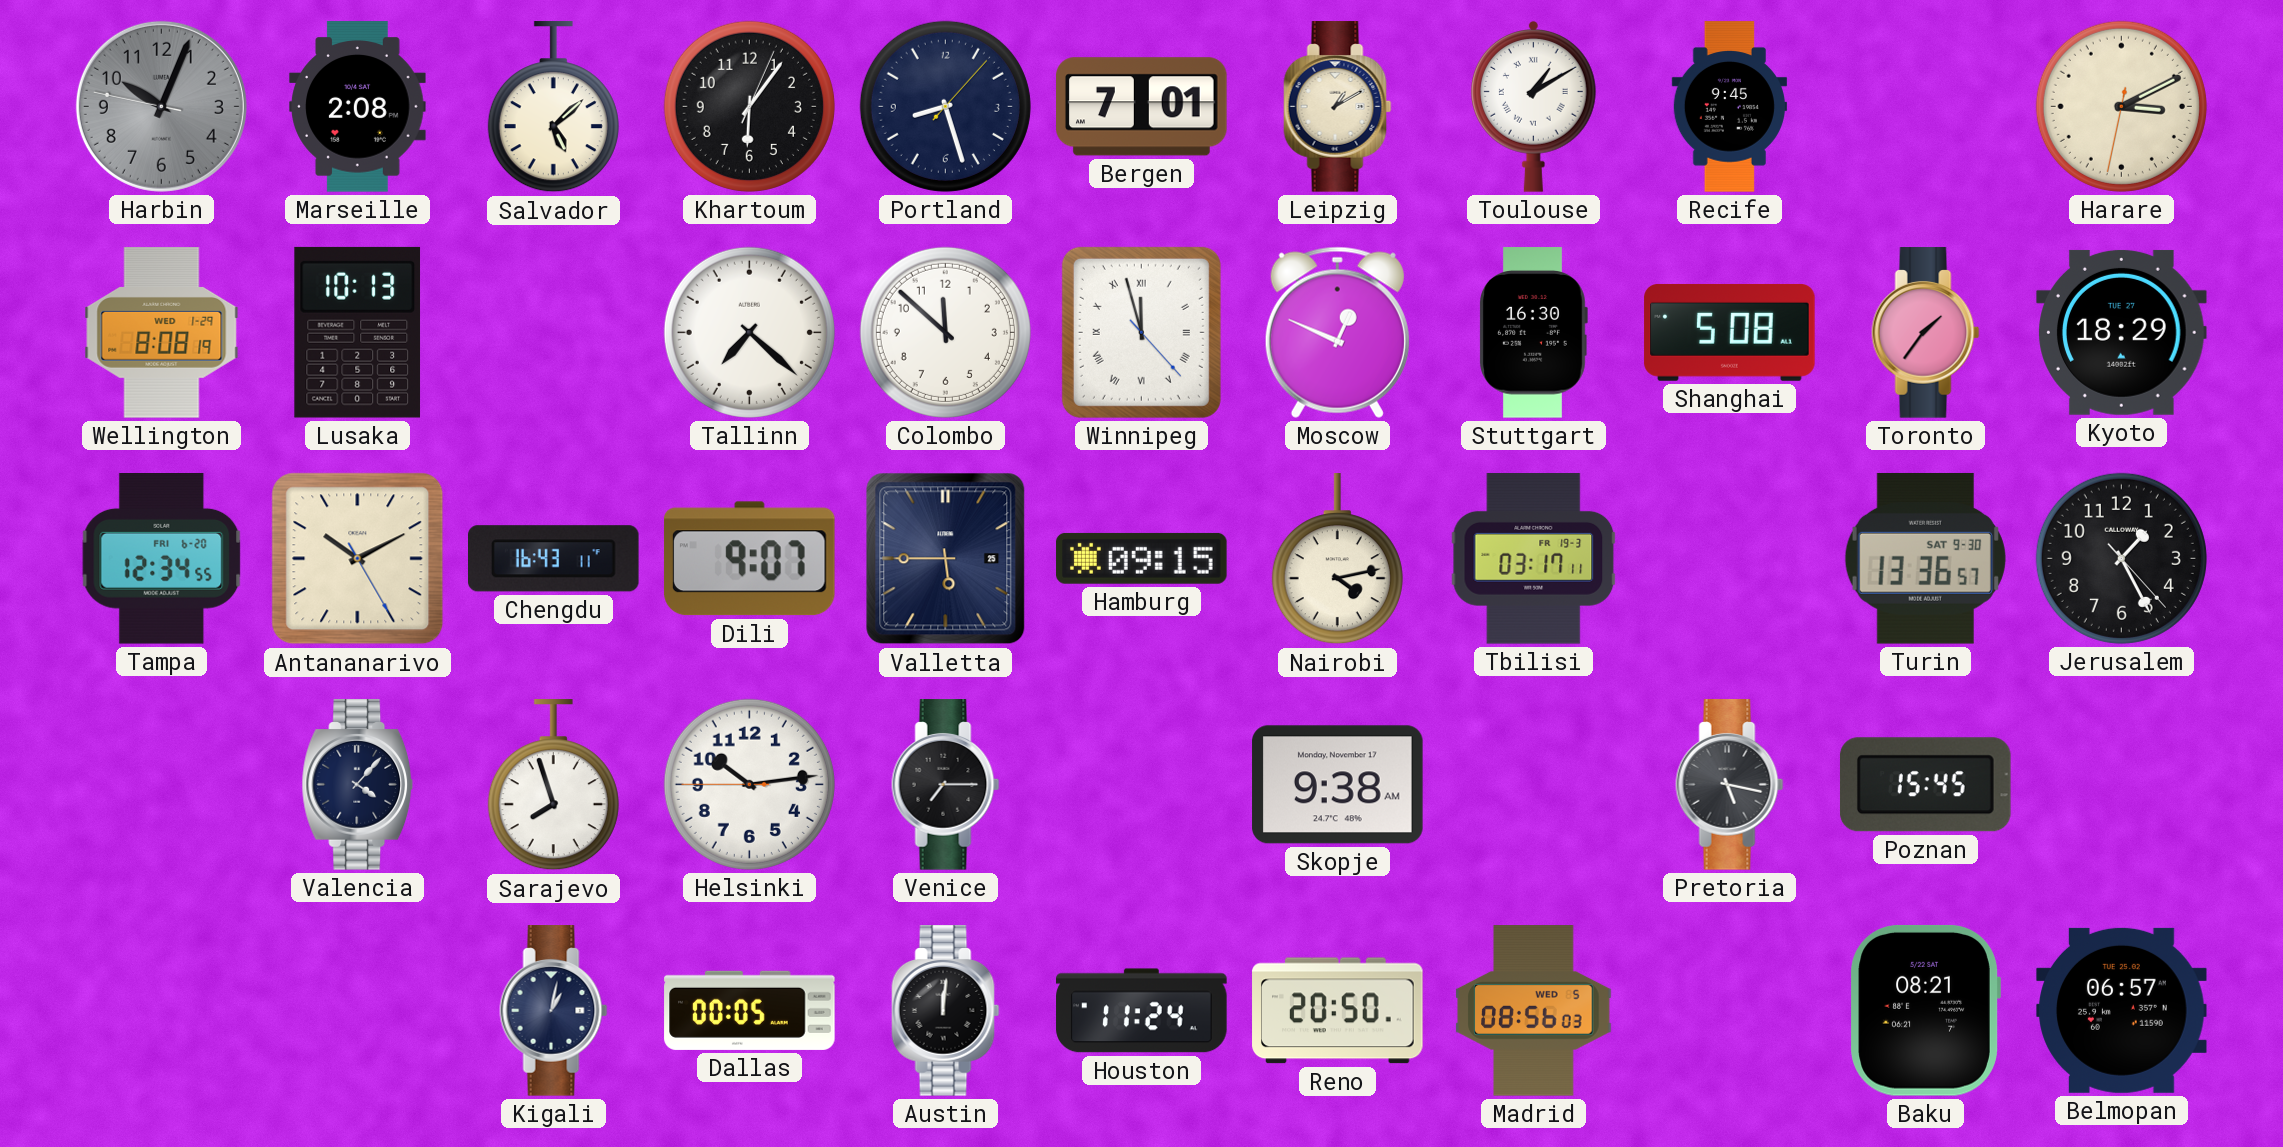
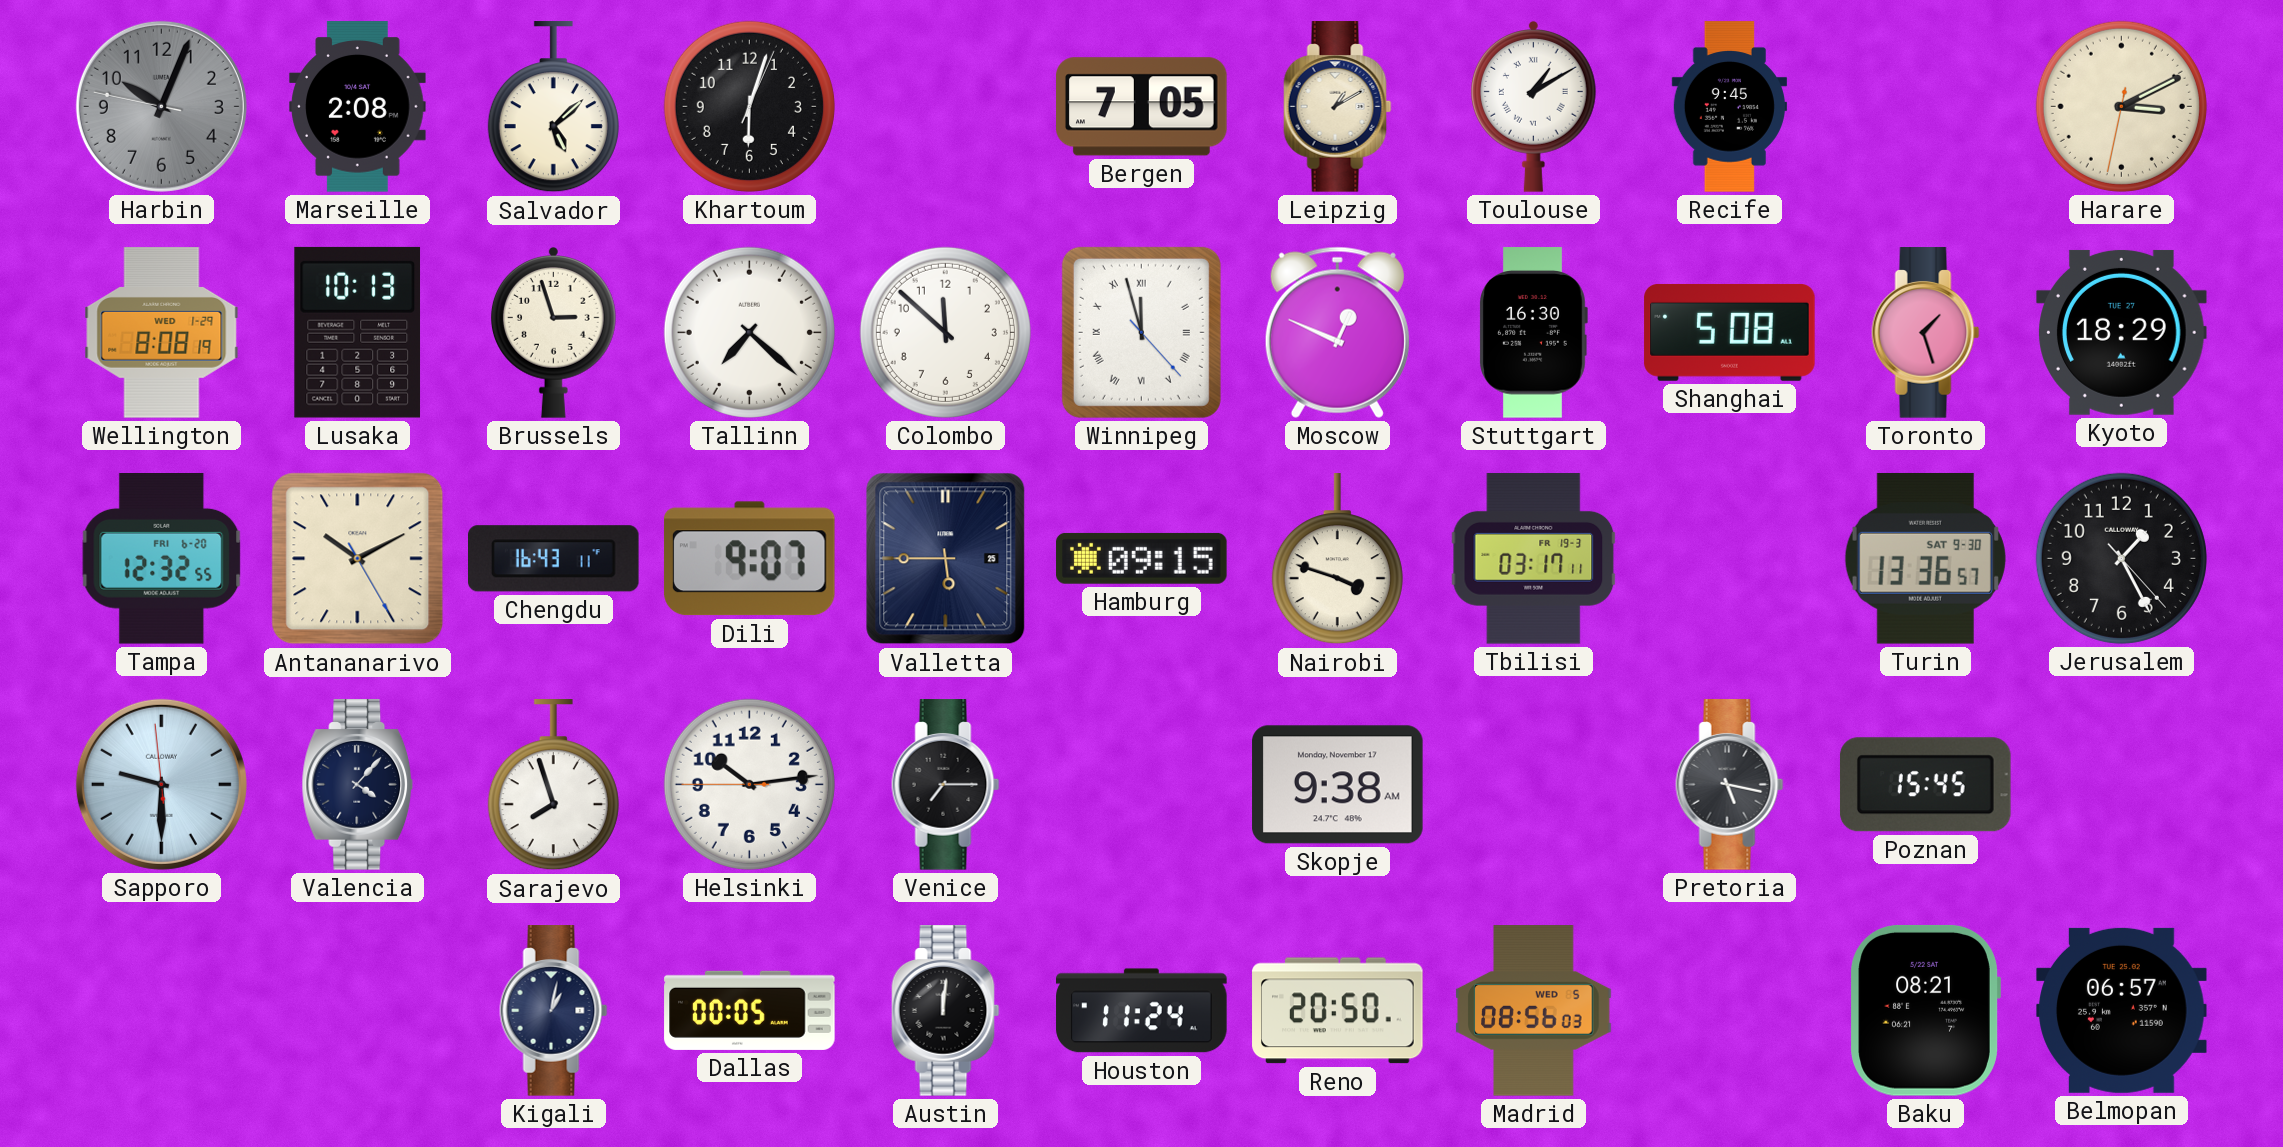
Khartoum: 6:06 -> 6:03
Portland: 8:27 -> none
Bergen: 7:01 -> 7:05
Brussels: none -> 2:57
Toronto: 1:36 -> 1:27
Tampa: 12:34 -> 12:32
Nairobi: 4:13 -> 3:48
Sapporo: none -> 9:29
